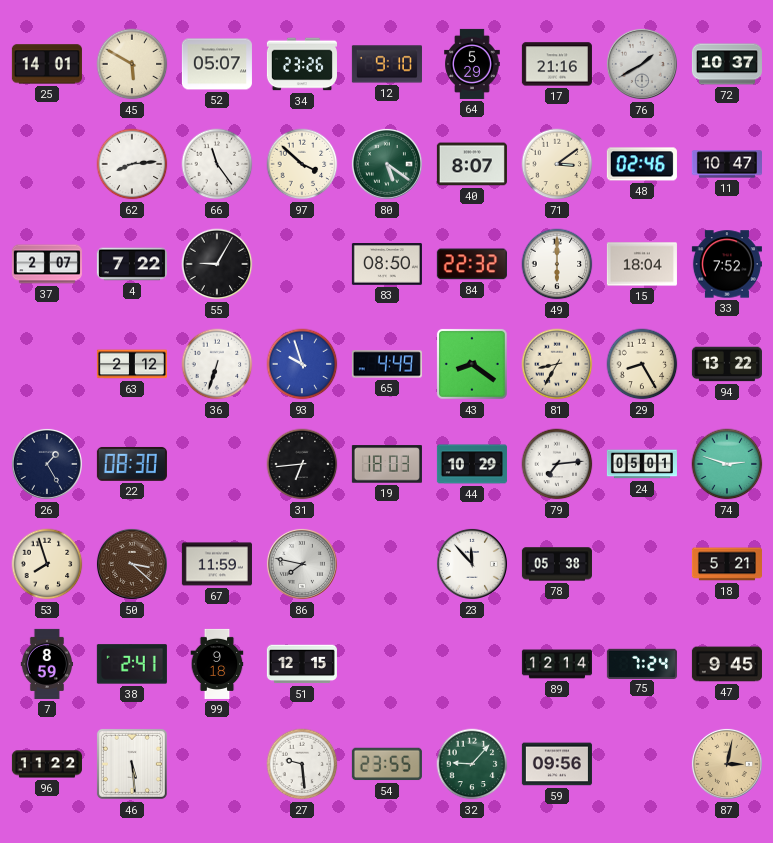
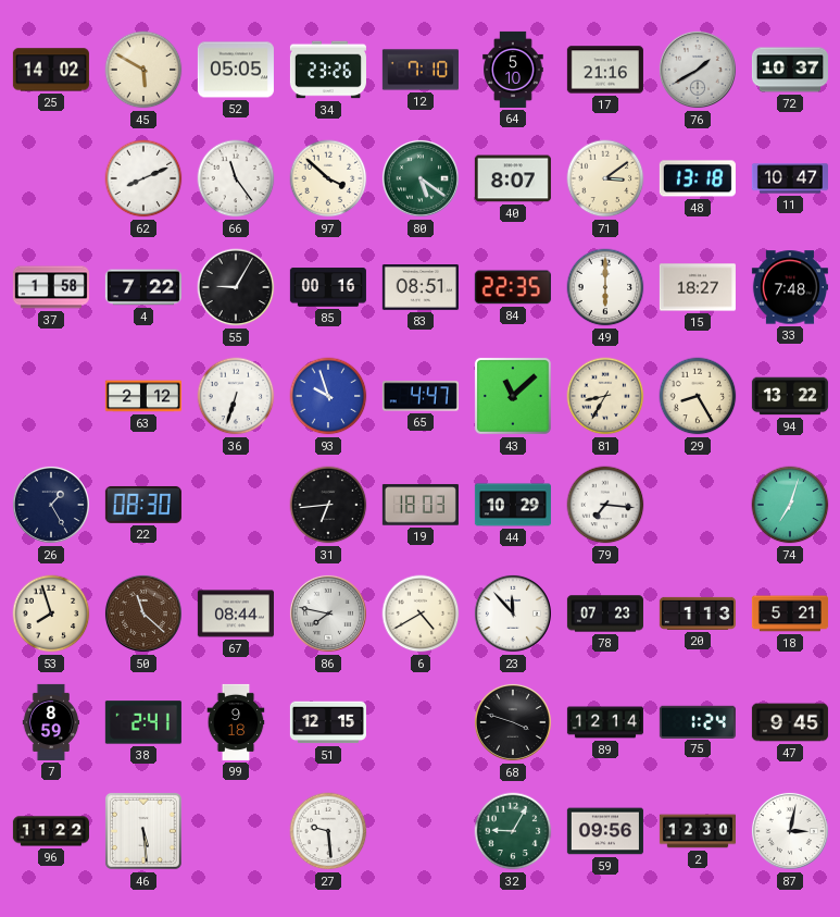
25: 14:01 -> 14:02
52: 05:07 -> 05:05
12: 9:10 -> 7:10
64: 5:29 -> 5:10
62: 8:14 -> 8:11
48: 02:46 -> 13:18
37: 2:07 -> 1:58
85: none -> 00:16
83: 08:50 -> 08:51
84: 22:32 -> 22:35
15: 18:04 -> 18:27
33: 7:52 -> 7:48
65: 4:49 -> 4:47
43: 8:21 -> 11:08
79: 7:14 -> 7:16
24: 05:01 -> none
74: 2:48 -> 7:03
50: 3:22 -> 11:22
67: 11:59 -> 08:44
6: none -> 4:40
78: 05:38 -> 07:23
20: none -> 1:13
68: none -> 3:48
75: 7:24 -> 1:24
54: 23:55 -> none
32: 9:07 -> 9:05
2: none -> 12:30
87 dial: champagne -> white
